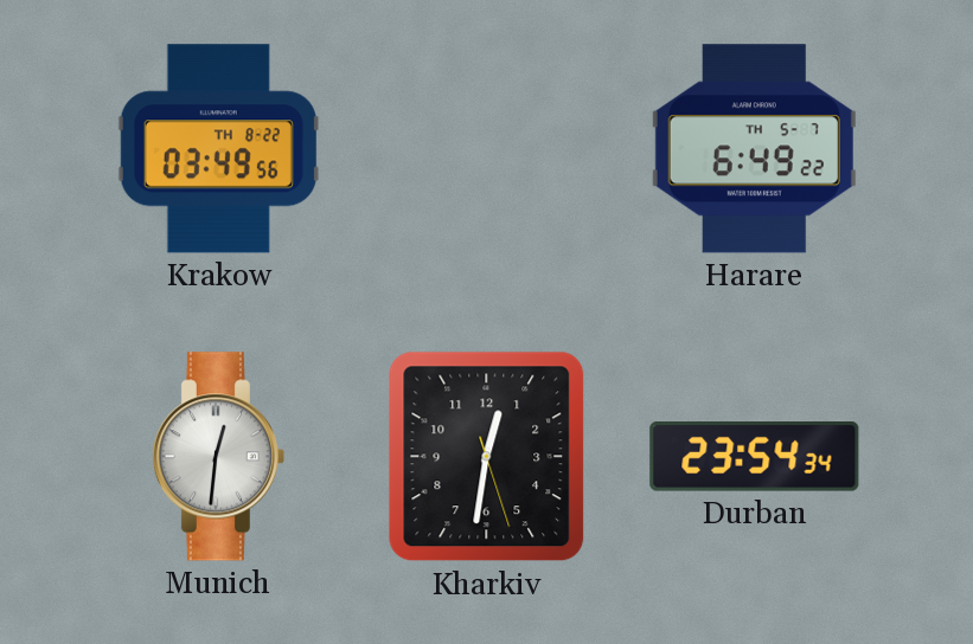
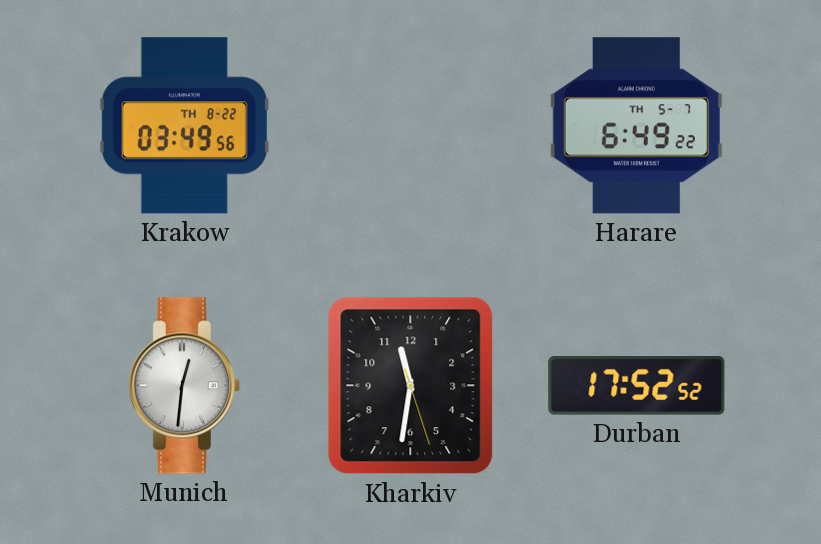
Kharkiv: 12:31 -> 11:31
Durban: 23:54 -> 17:52
